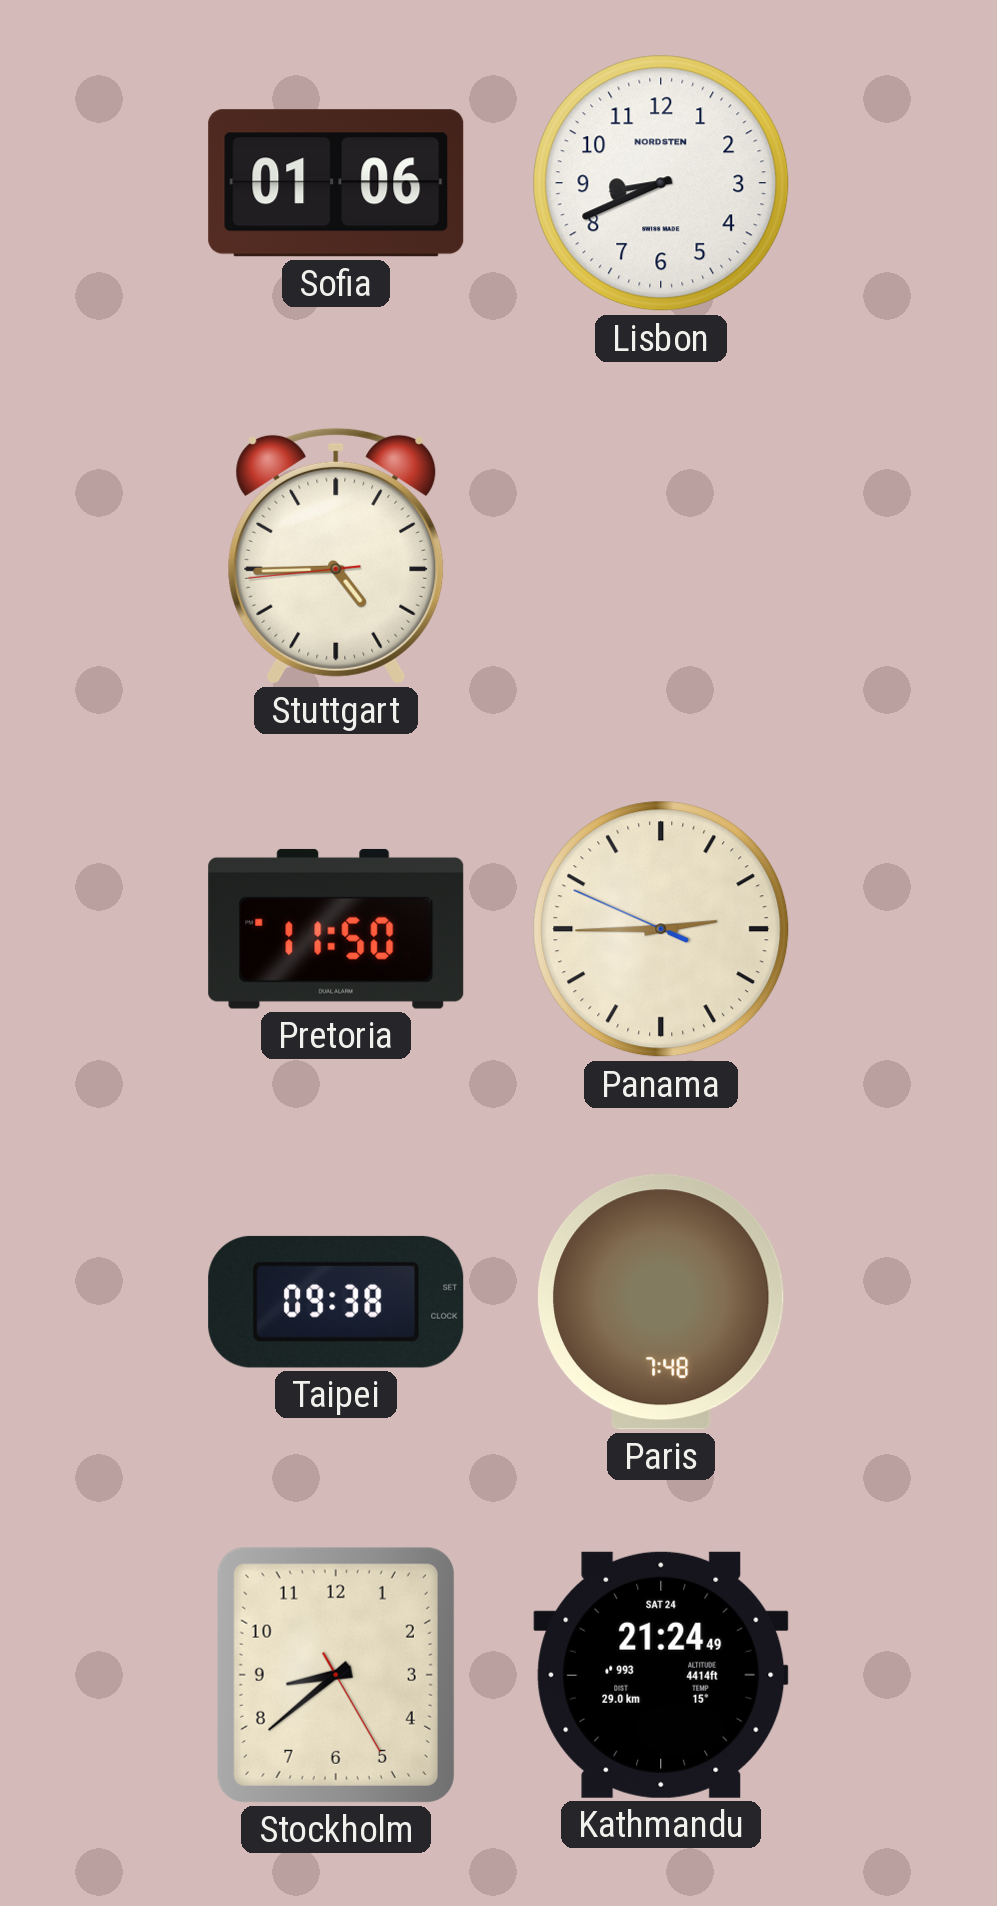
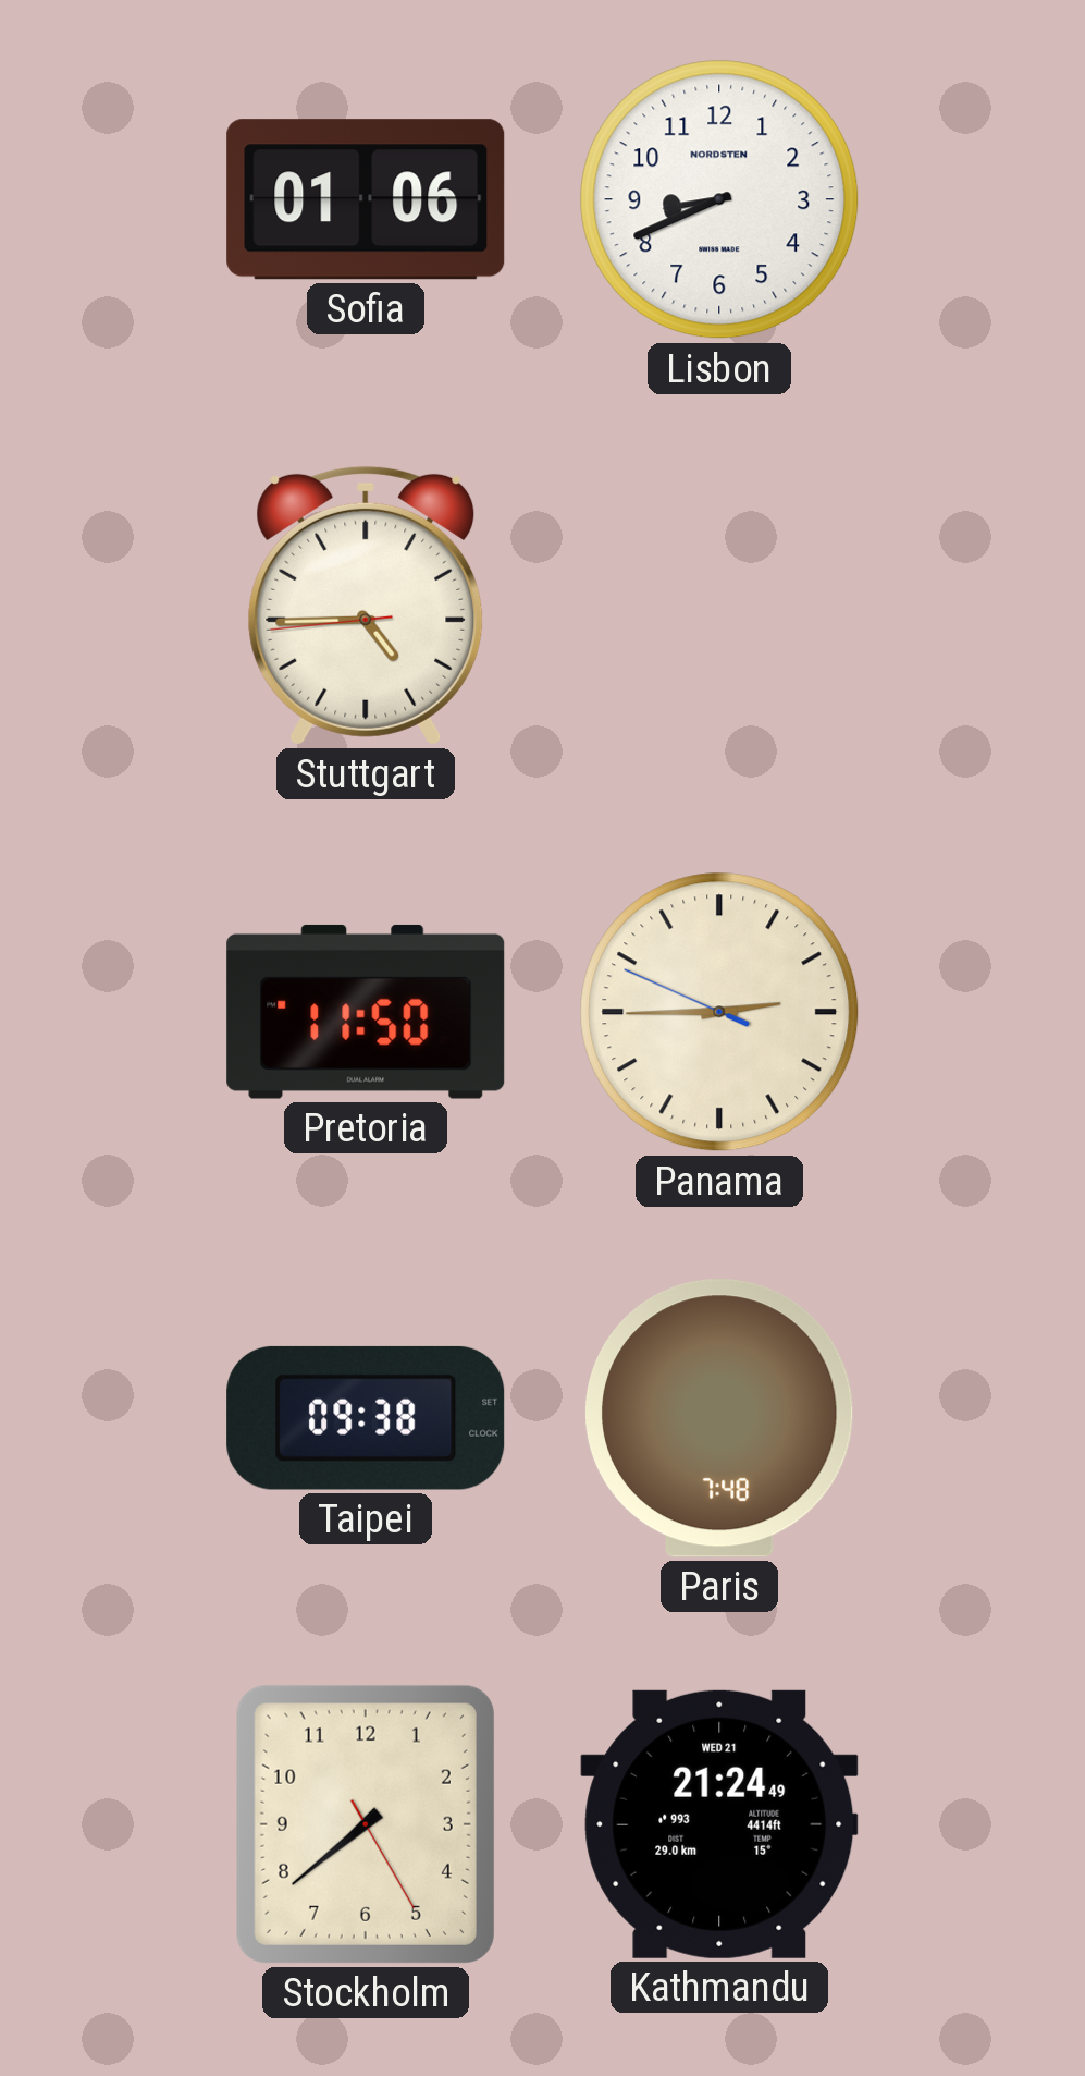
Stockholm: 8:38 -> 7:38
Kathmandu date: SAT 24 -> WED 21
